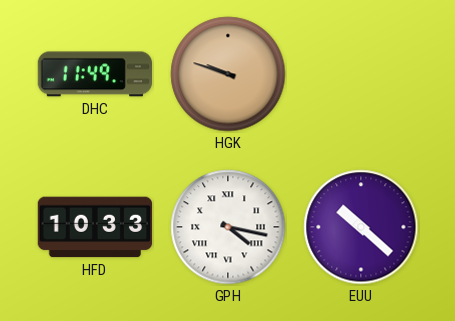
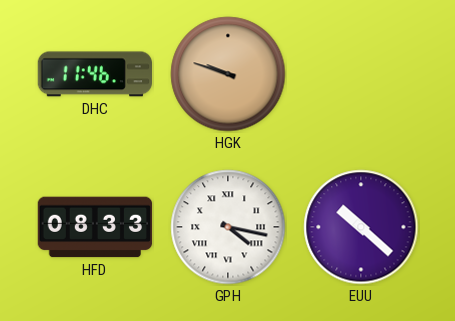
DHC: 11:49 -> 11:46
HFD: 10:33 -> 08:33
